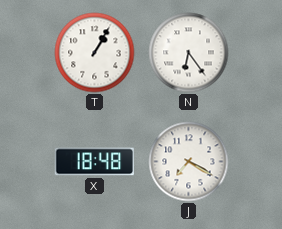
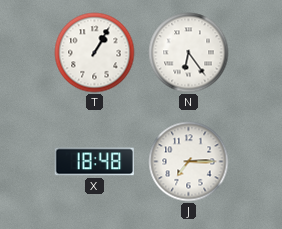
J: 7:20 -> 7:15
